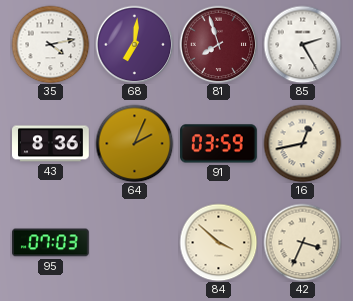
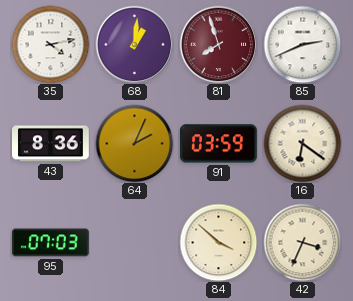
68: 7:01 -> 1:01
85: 2:25 -> 2:41
16: 12:43 -> 6:21
